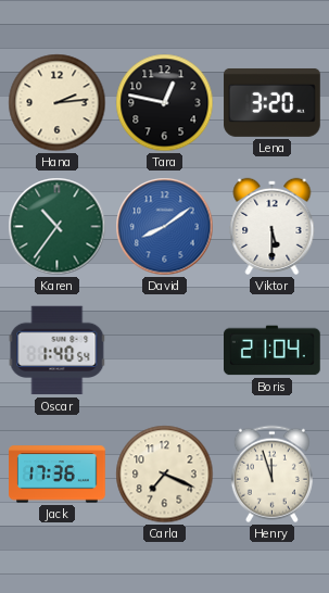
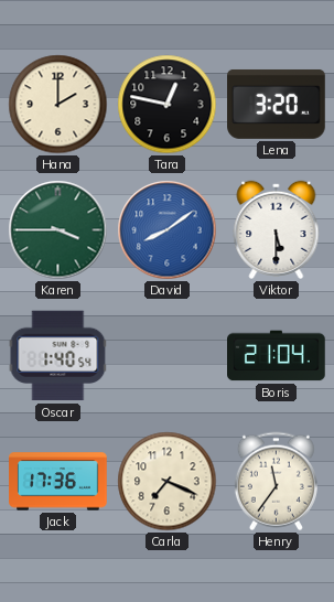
Hana: 2:14 -> 2:00
Karen: 10:36 -> 3:45
Henry: 11:57 -> 11:36
